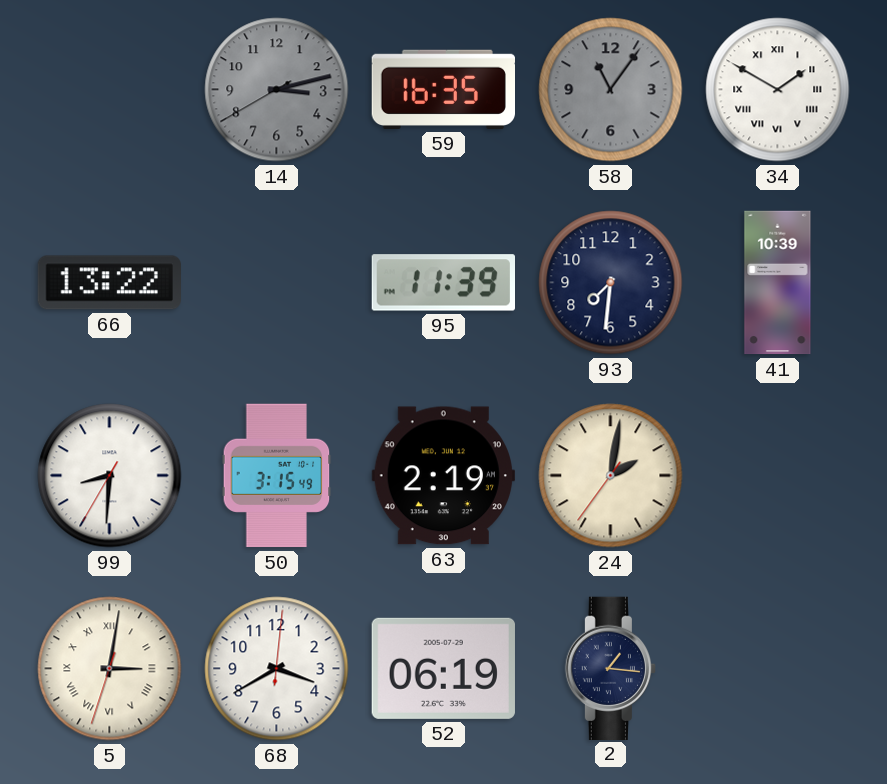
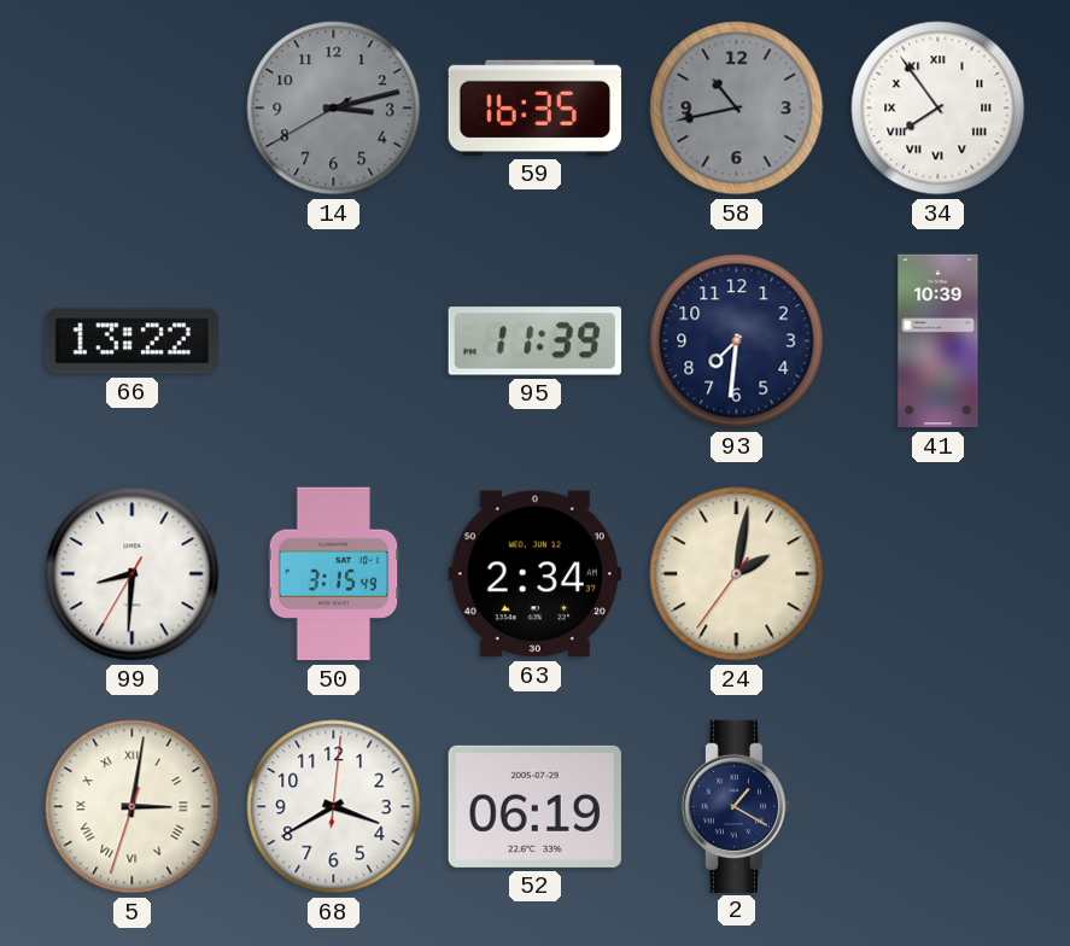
58: 11:06 -> 10:43
34: 1:50 -> 7:54
63: 2:19 -> 2:34
2: 1:16 -> 1:20
